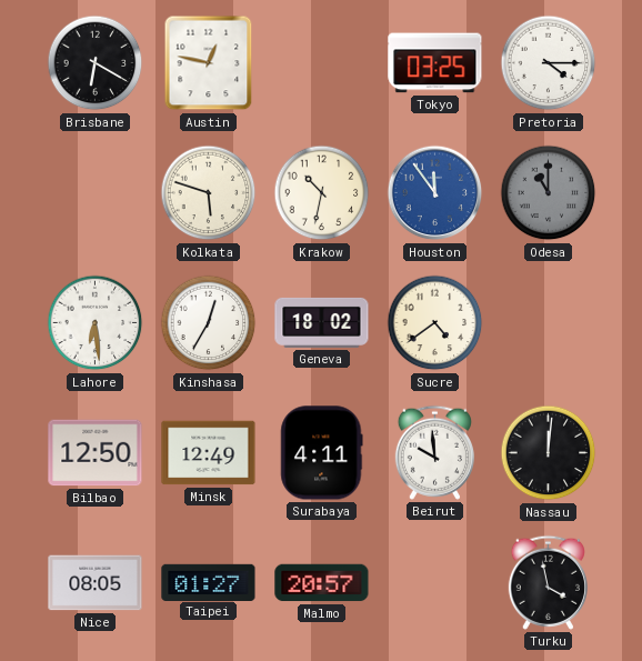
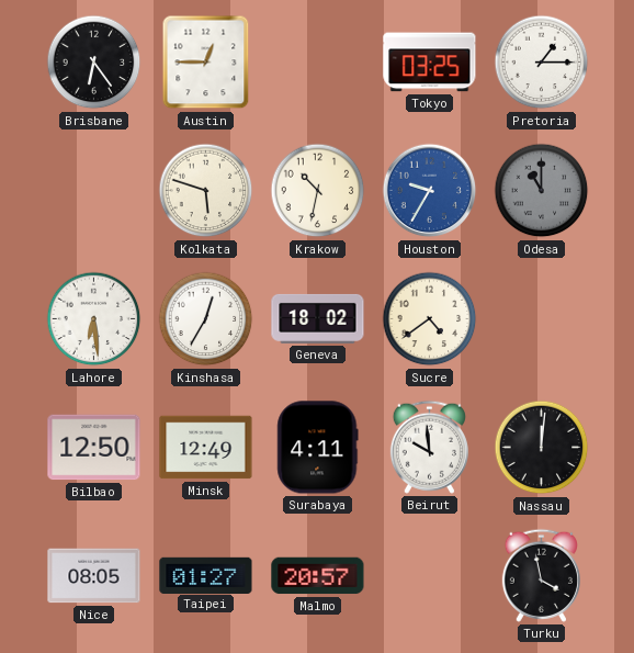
Brisbane: 6:20 -> 6:24
Austin: 12:47 -> 12:45
Pretoria: 4:15 -> 1:15
Houston: 11:54 -> 9:35
